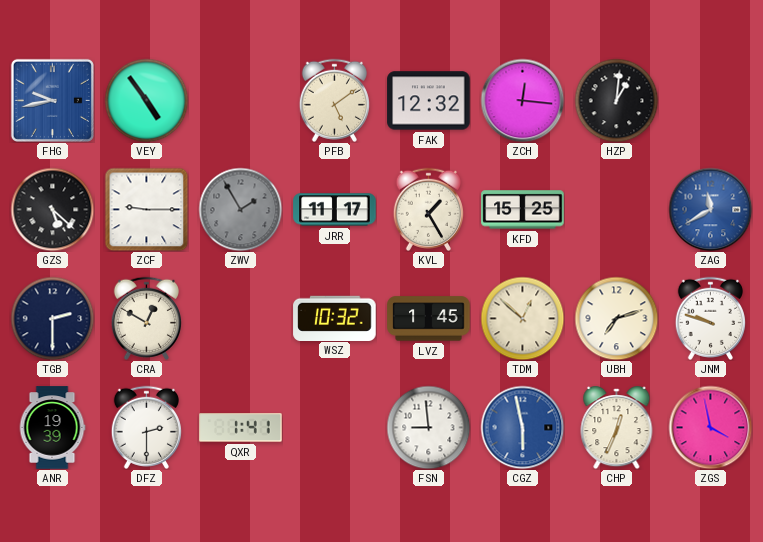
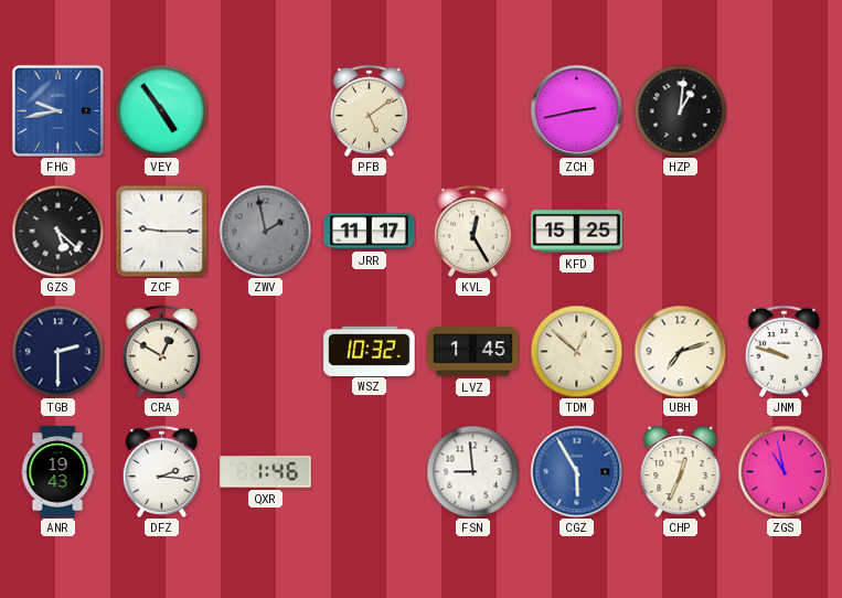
FAK: 12:32 -> none
ZCH: 12:16 -> 2:43
ZWV: 1:55 -> 1:58
KVL: 1:25 -> 12:25
ZAG: 11:40 -> none
ANR: 19:39 -> 19:43
DFZ: 2:30 -> 2:16
QXR: 1:41 -> 1:46
CGZ: 5:58 -> 5:55
ZGS: 3:58 -> 10:58
